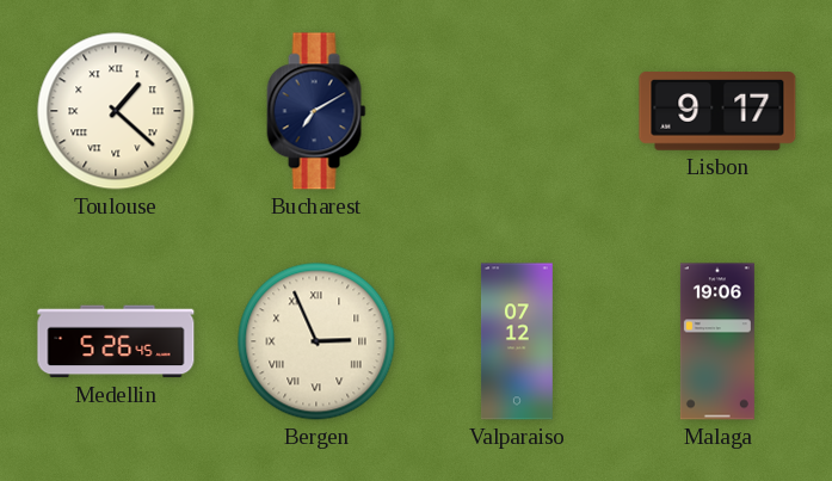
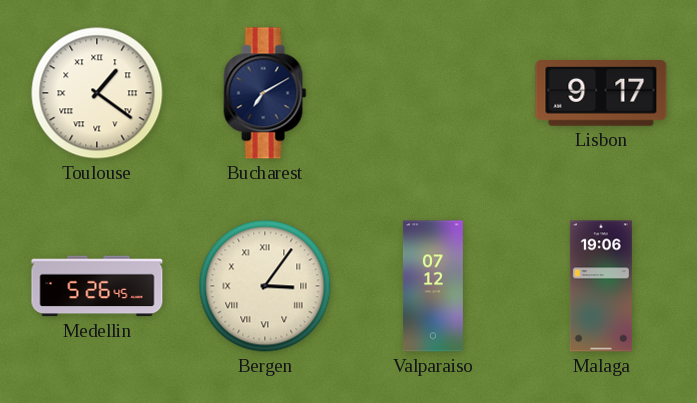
Toulouse: 1:22 -> 1:21
Bergen: 2:56 -> 3:06
